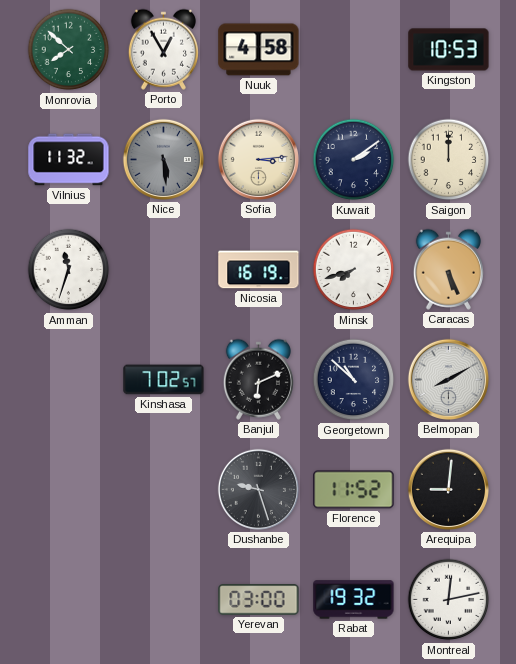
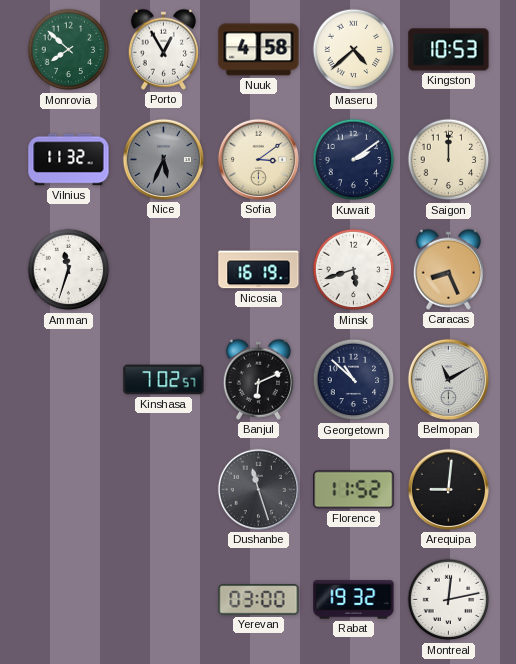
Maseru: none -> 4:38
Nice: 5:29 -> 5:34
Sofia: 3:14 -> 3:09
Minsk: 7:42 -> 5:42
Caracas: 5:26 -> 8:26
Belmopan: 8:10 -> 11:10
Dushanbe: 9:27 -> 11:27
